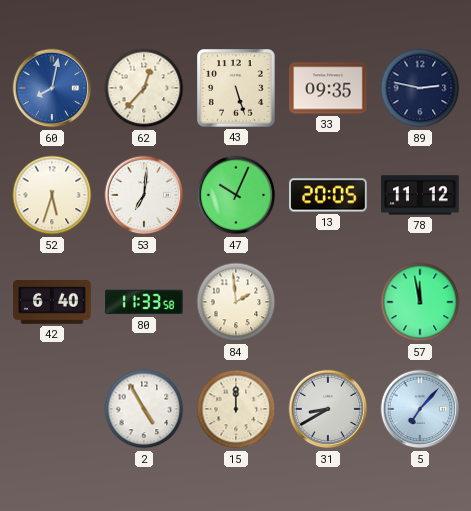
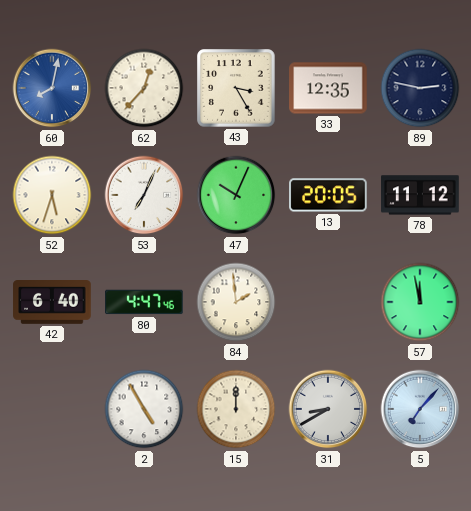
43: 5:27 -> 3:25
33: 09:35 -> 12:35
53: 7:01 -> 7:04
80: 11:33 -> 4:47
